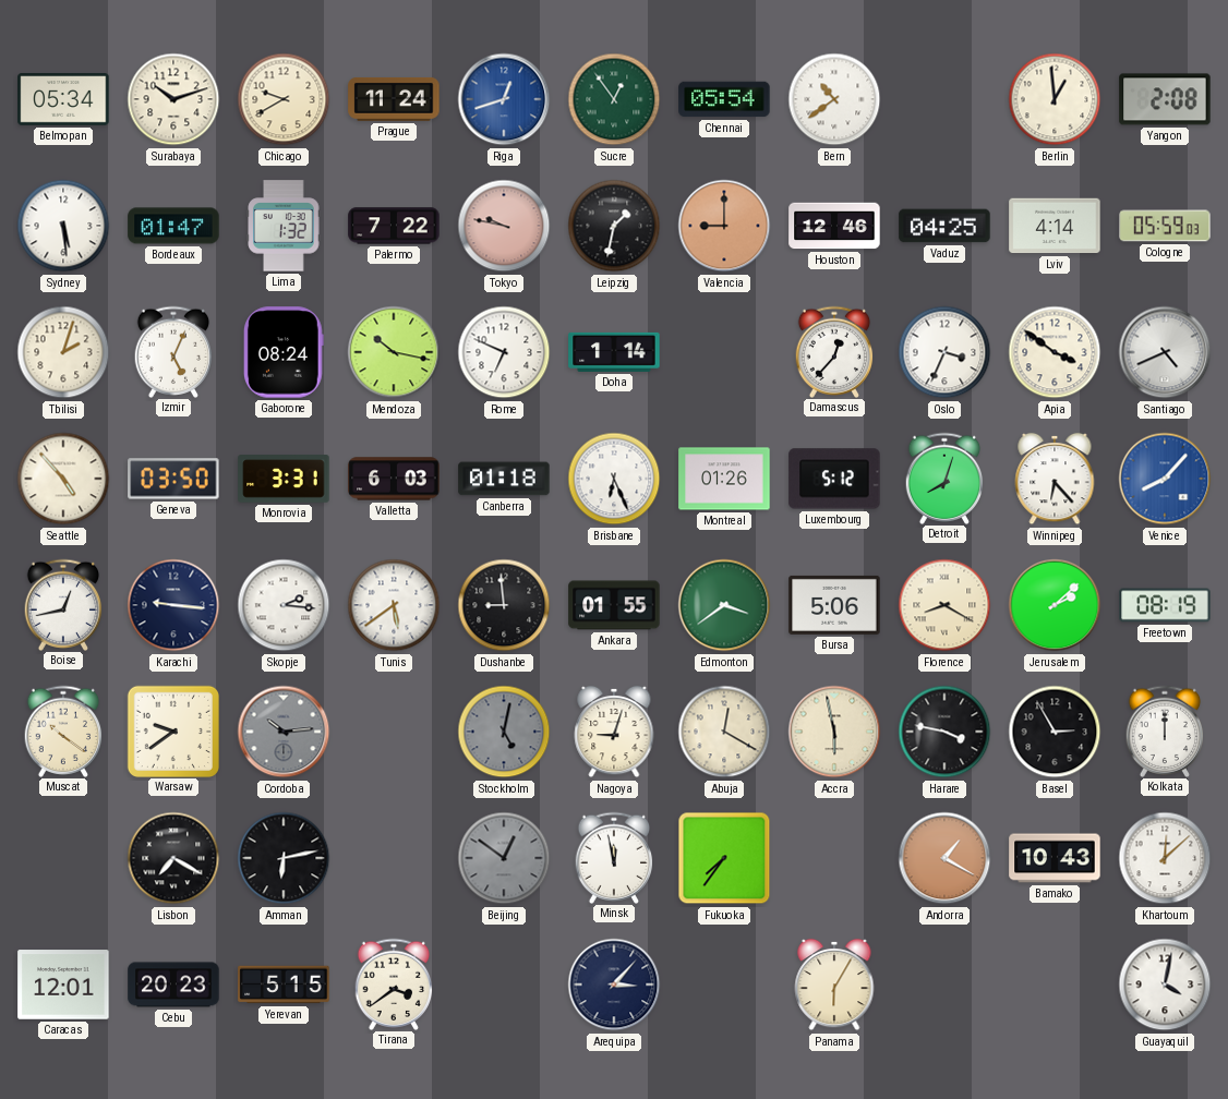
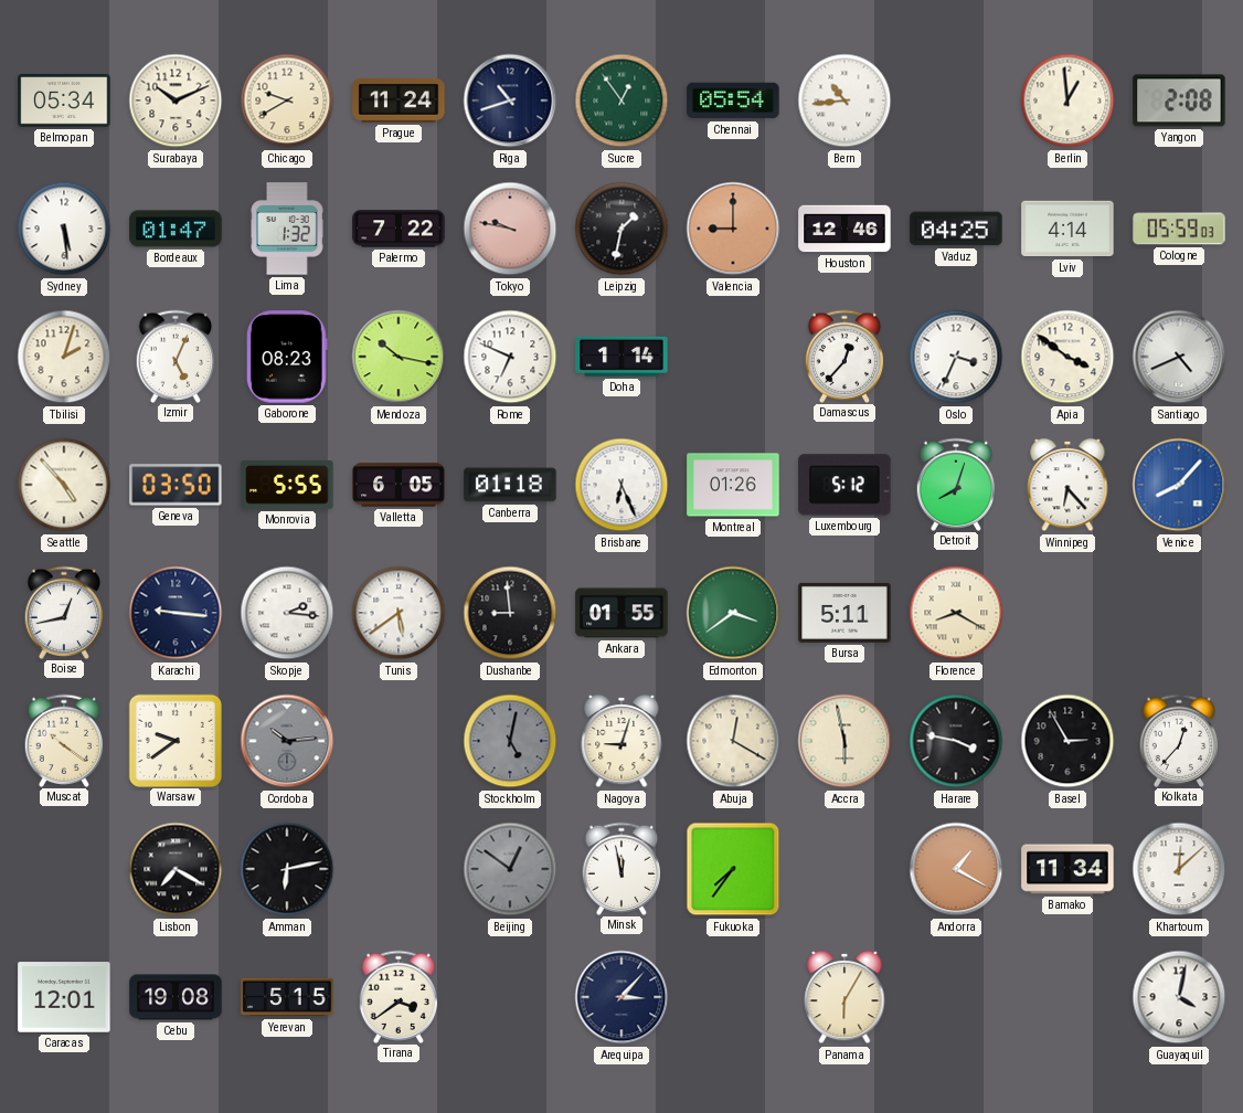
Surabaya: 10:12 -> 10:11
Riga: 12:42 -> 10:42
Riga dial: blue -> navy
Bern: 10:39 -> 10:44
Gaborone: 08:24 -> 08:23
Monrovia: 3:31 -> 5:55
Valletta: 6:03 -> 6:05
Bursa: 5:06 -> 5:11
Jerusalem: 2:08 -> none
Freetown: 08:19 -> none
Kolkata: 12:00 -> 12:37
Bamako: 10:43 -> 11:34
Cebu: 20:23 -> 19:08
